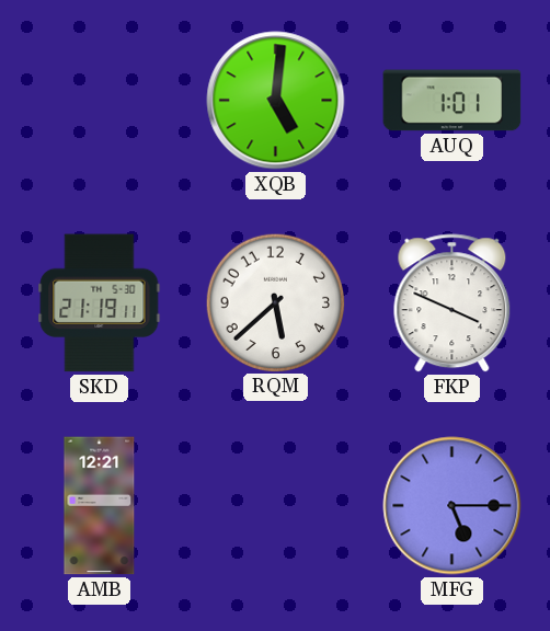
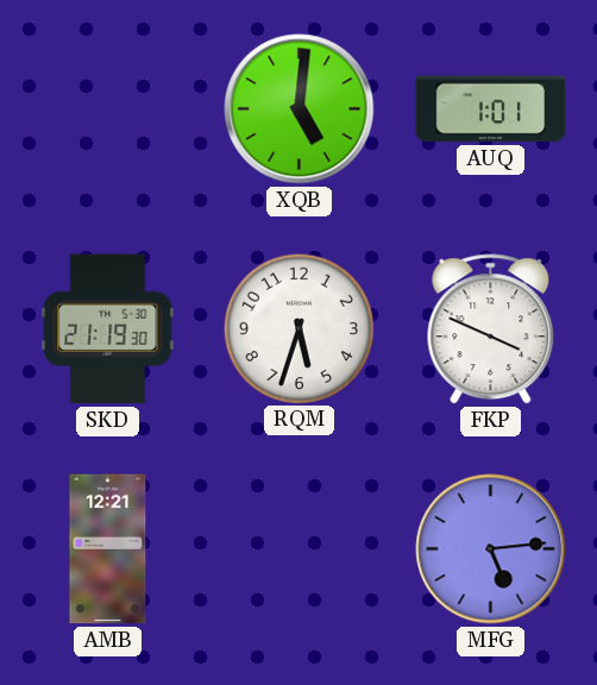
SKD: 21:19:11 -> 21:19:30
RQM: 5:38 -> 5:33
MFG: 5:15 -> 5:14
